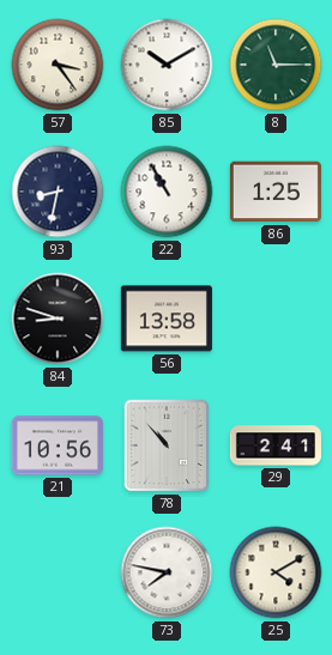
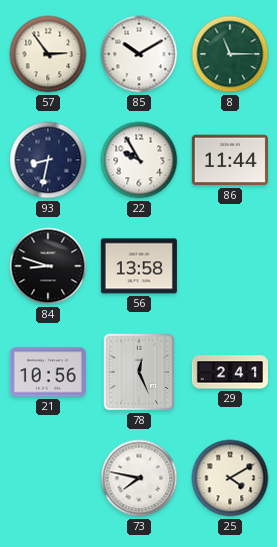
57: 3:24 -> 2:54
22: 10:55 -> 9:55
86: 1:25 -> 11:44
78: 10:53 -> 12:26
